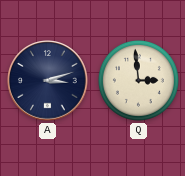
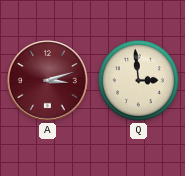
A dial: navy -> burgundy
